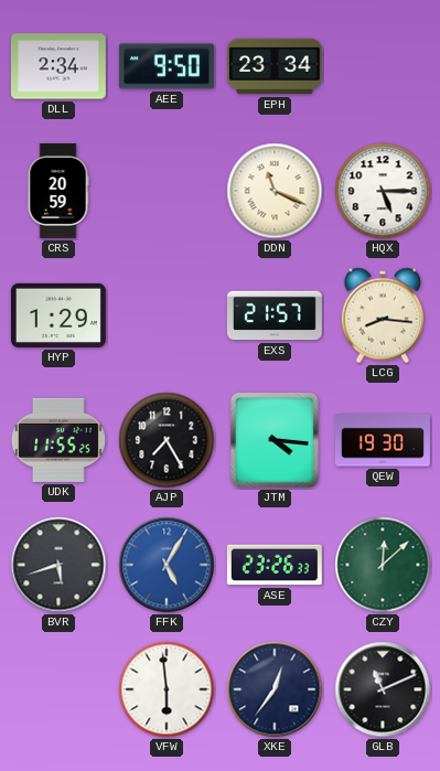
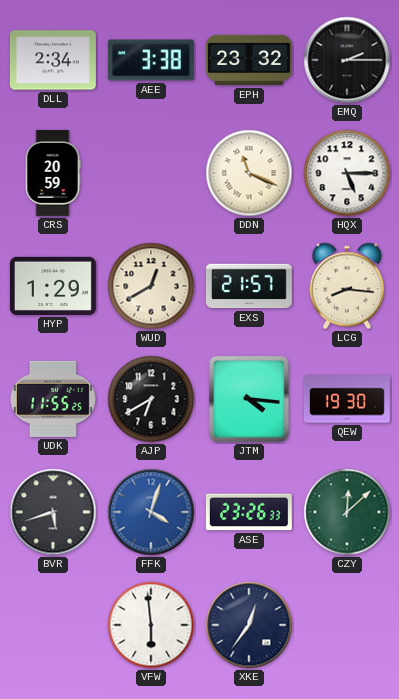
AEE: 9:50 -> 3:38
EPH: 23:34 -> 23:32
EMQ: none -> 2:15
WUD: none -> 12:40
AJP: 7:25 -> 6:40
FFK: 5:05 -> 4:03
GLB: 11:11 -> none
